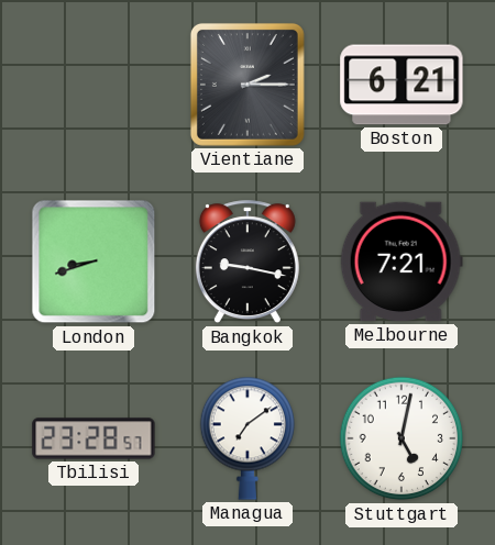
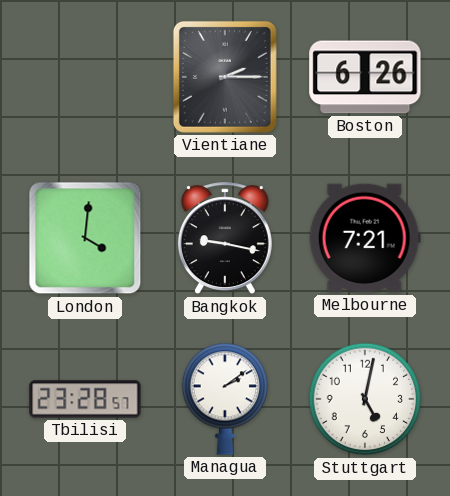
Boston: 6:21 -> 6:26
London: 8:42 -> 4:01
Managua: 7:09 -> 2:09
